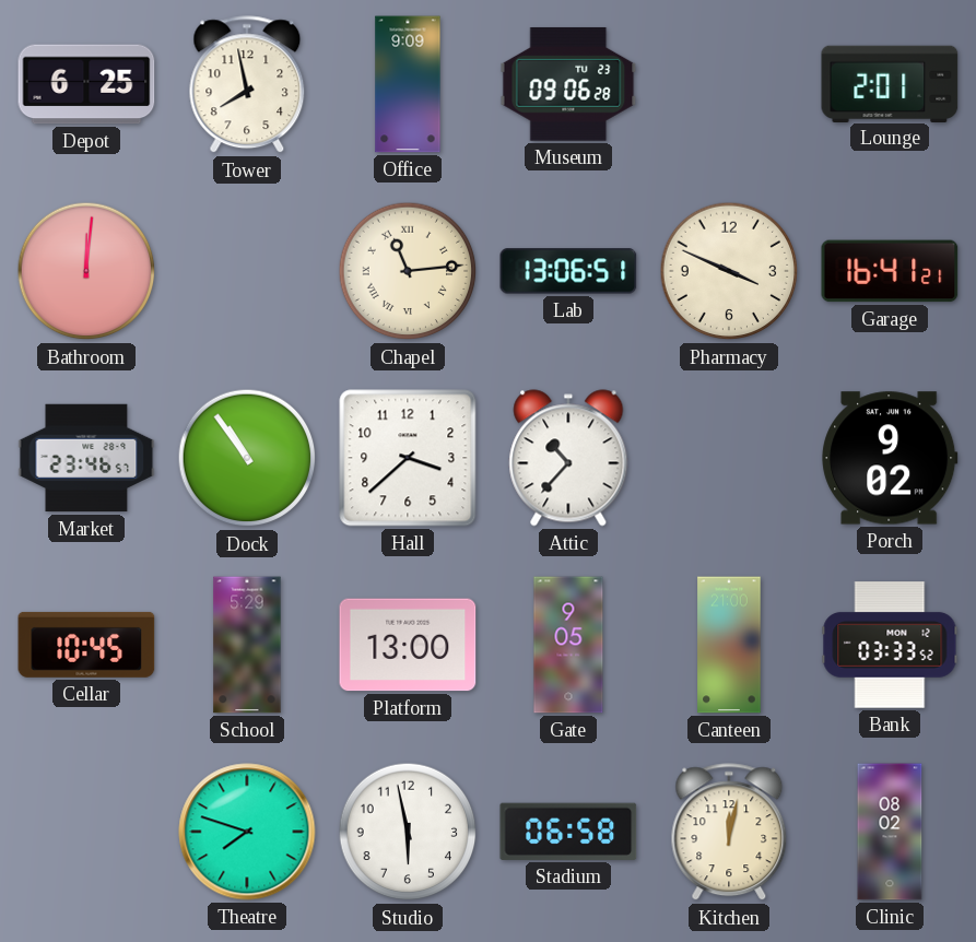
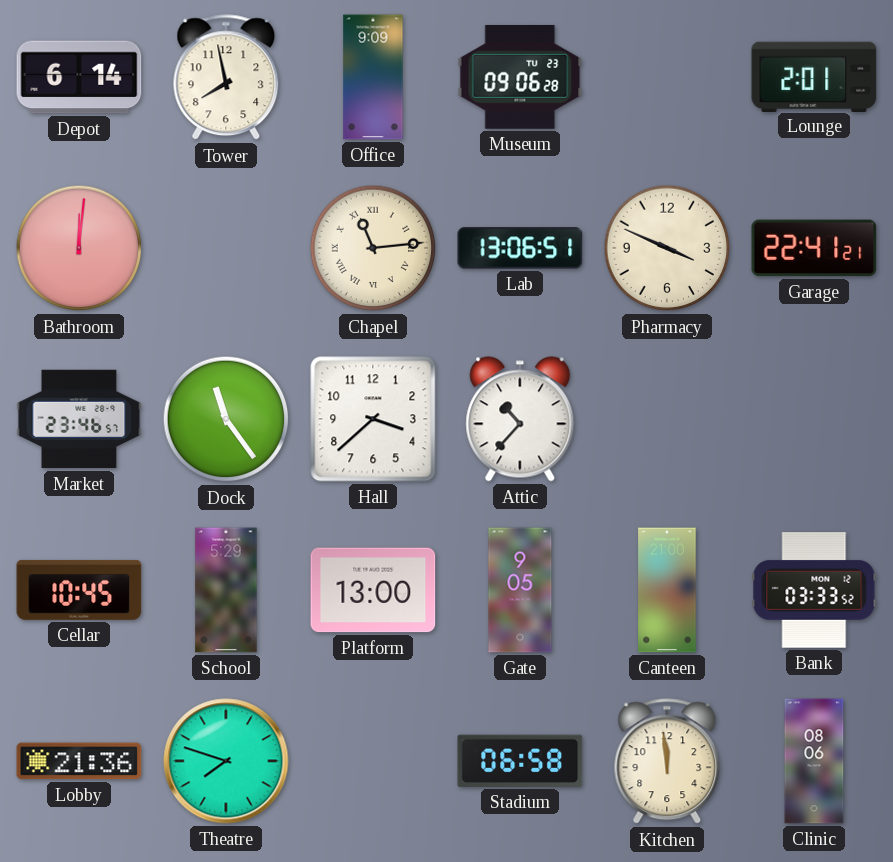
Depot: 6:25 -> 6:14
Garage: 16:41 -> 22:41
Dock: 10:54 -> 11:24
Porch: 9:02 -> none
Lobby: none -> 21:36
Studio: 5:58 -> none
Kitchen: 12:02 -> 11:59
Clinic: 08:02 -> 08:06
